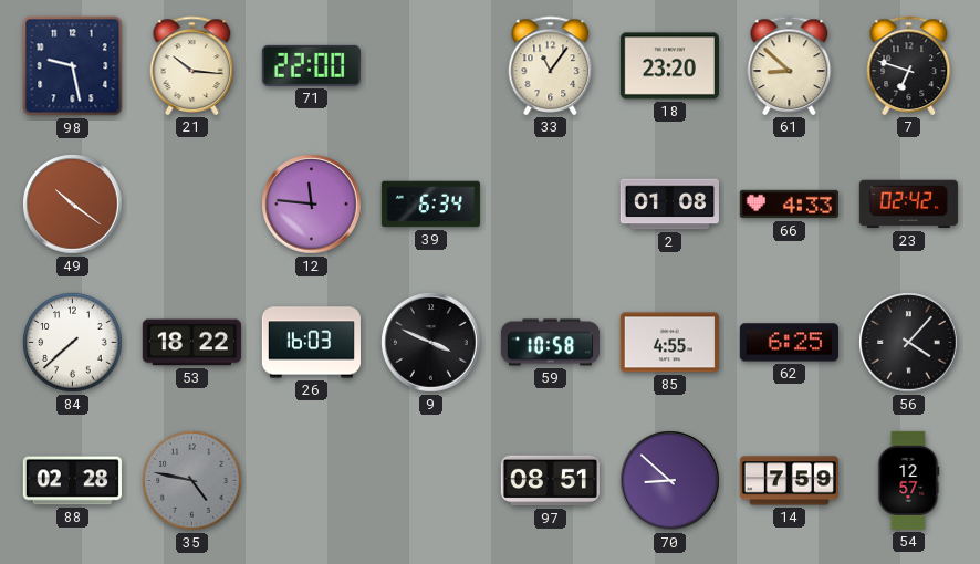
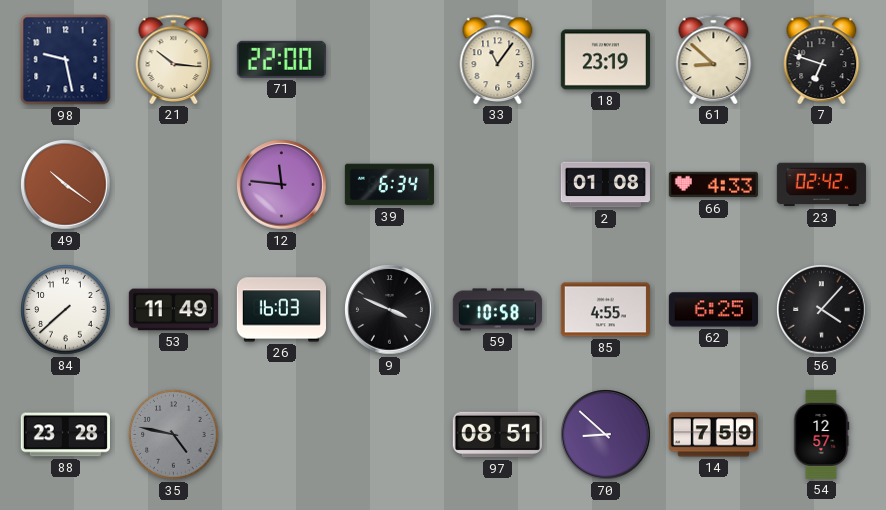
18: 23:20 -> 23:19
53: 18:22 -> 11:49
88: 02:28 -> 23:28
